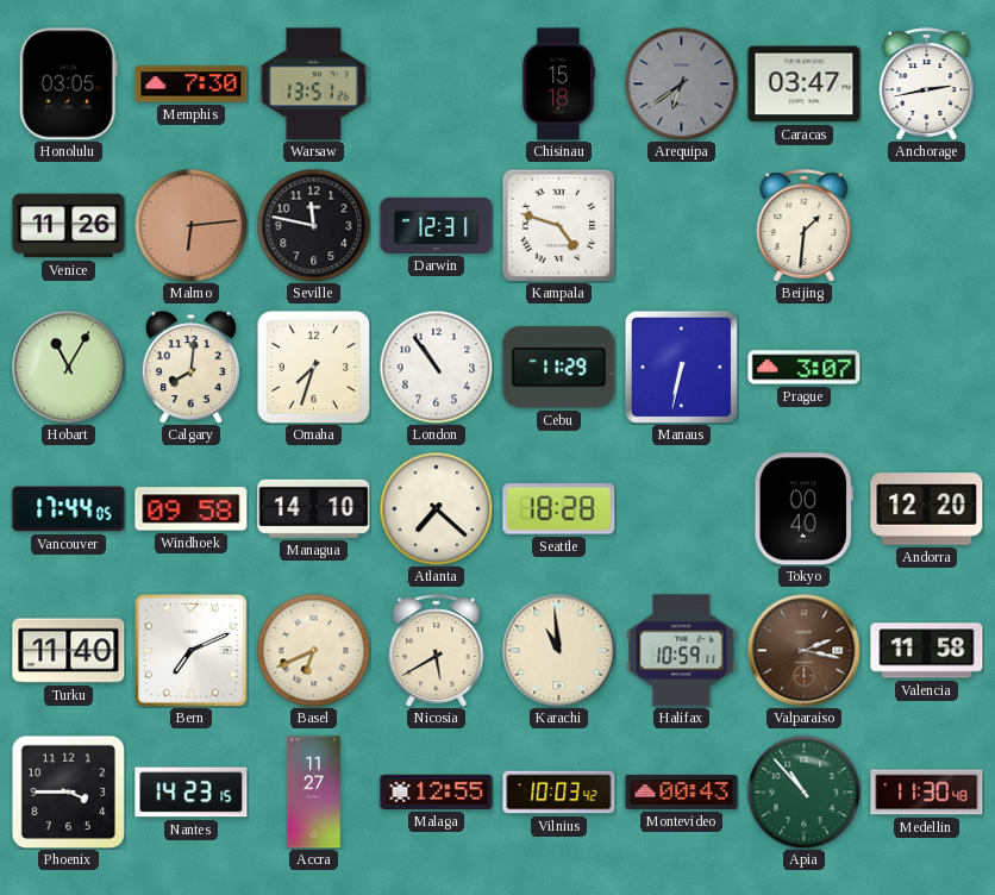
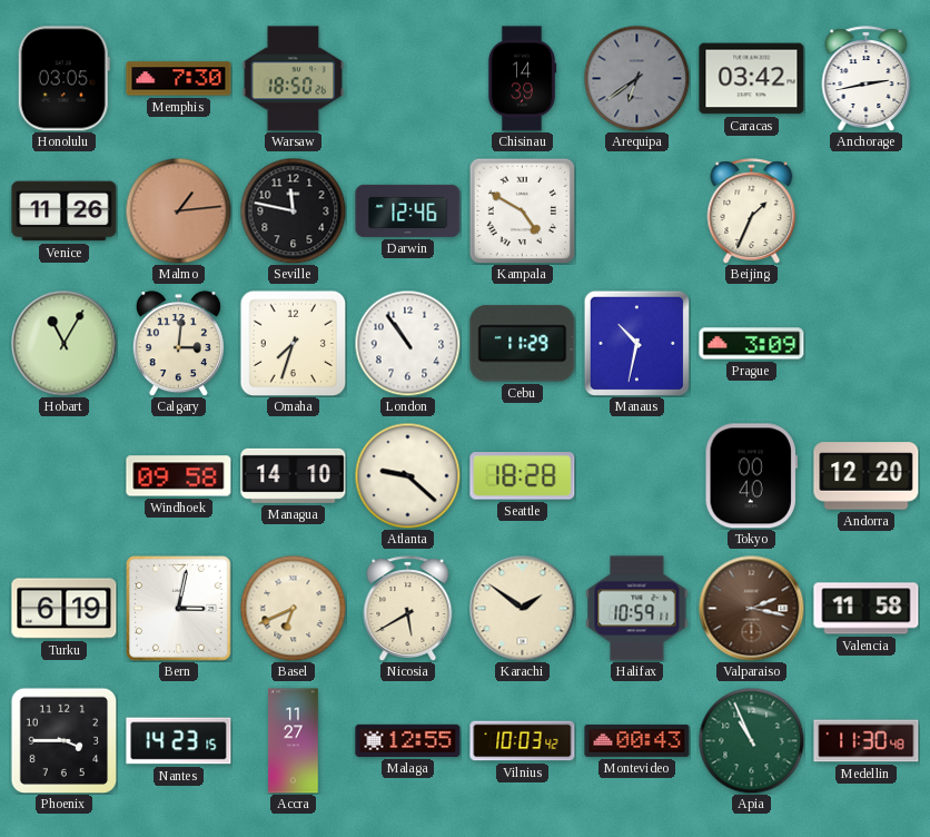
Warsaw: 13:51 -> 18:50
Chisinau: 15:18 -> 14:39
Caracas: 03:47 -> 03:42
Malmo: 6:14 -> 1:14
Darwin: 12:31 -> 12:46
Kampala: 4:48 -> 4:50
Beijing: 1:31 -> 1:34
Calgary: 8:01 -> 3:01
Manaus: 6:32 -> 10:32
Prague: 3:07 -> 3:09
Vancouver: 17:44 -> none
Atlanta: 7:22 -> 9:22
Turku: 11:40 -> 6:19
Bern: 7:11 -> 3:02
Karachi: 10:59 -> 1:51
Apia: 10:53 -> 10:56
